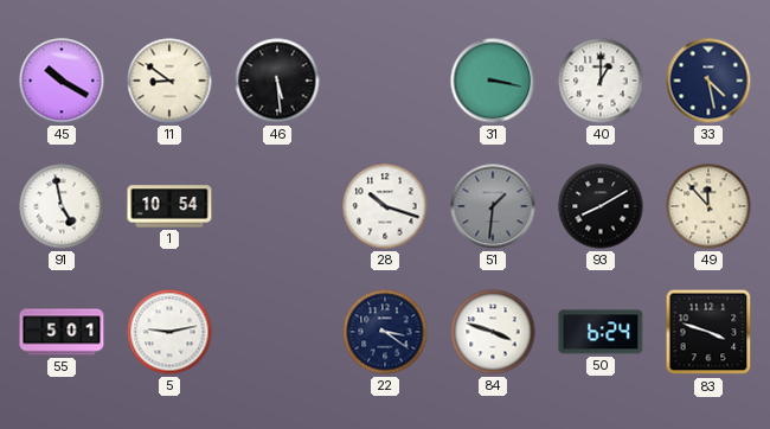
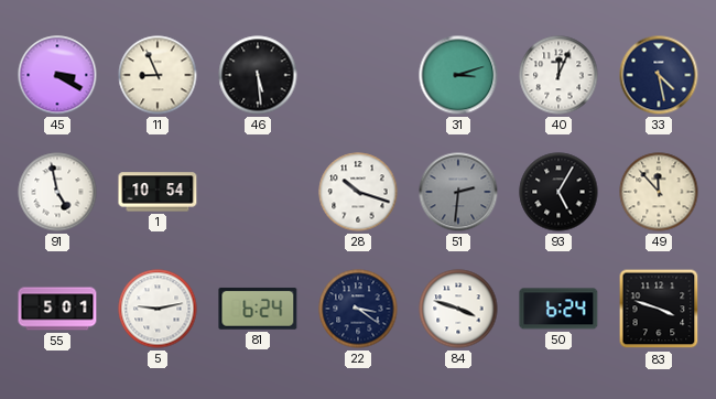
45: 10:20 -> 3:20
11: 8:51 -> 8:56
31: 3:17 -> 3:12
40: 1:00 -> 12:04
51: 1:31 -> 2:31
93: 8:10 -> 5:05
81: none -> 6:24
